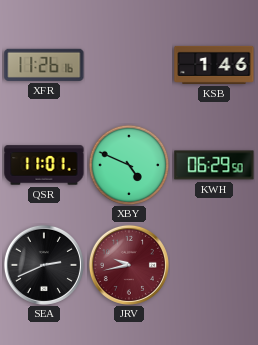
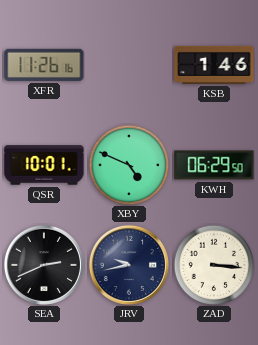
QSR: 11:01 -> 10:01
JRV dial: burgundy -> navy
ZAD: none -> 3:16
